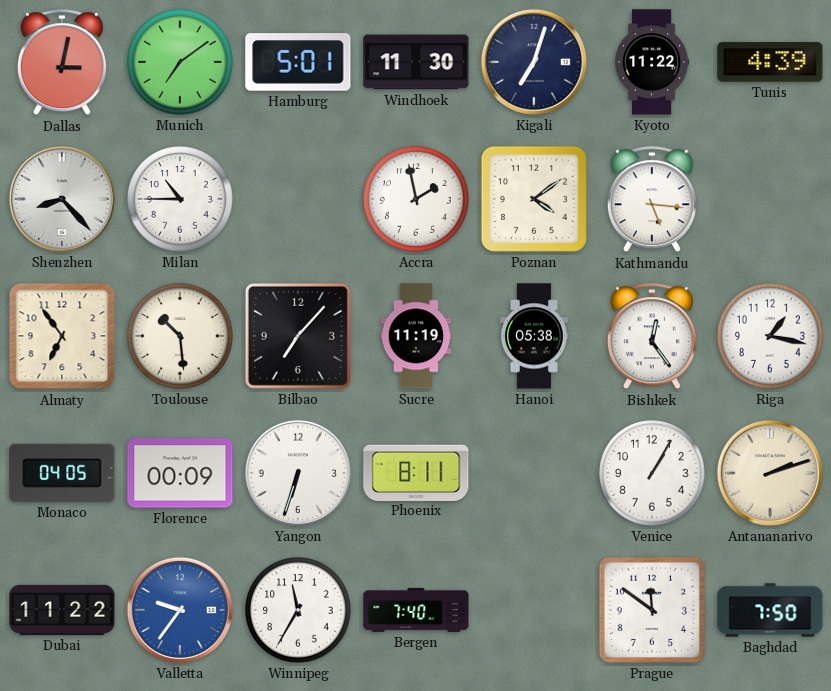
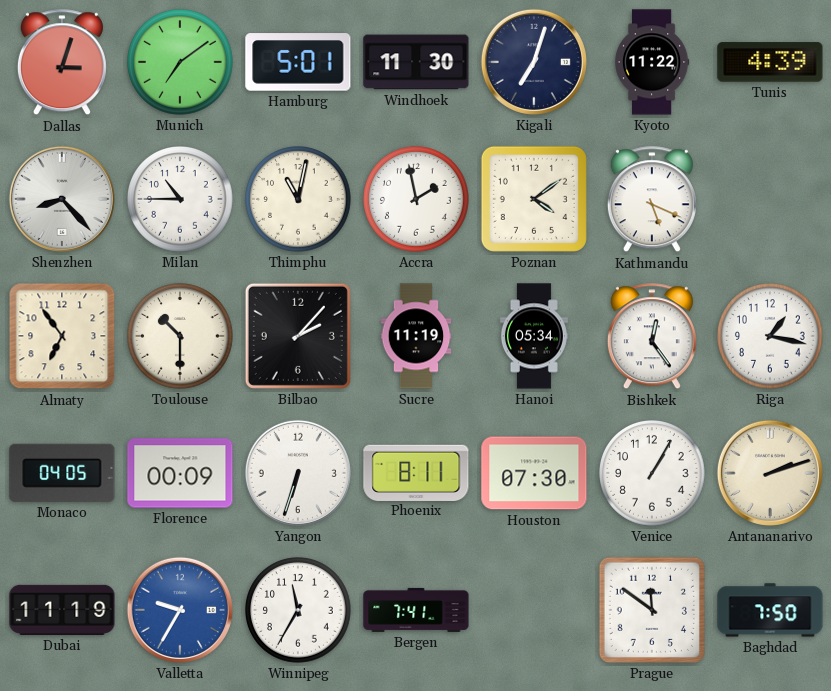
Dallas: 3:02 -> 3:03
Thimphu: none -> 11:02
Kathmandu: 5:16 -> 5:19
Toulouse: 10:29 -> 10:30
Bilbao: 7:07 -> 2:07
Hanoi: 05:38 -> 05:34
Houston: none -> 07:30
Dubai: 11:22 -> 11:19
Valletta: 9:36 -> 9:35
Bergen: 7:40 -> 7:41
